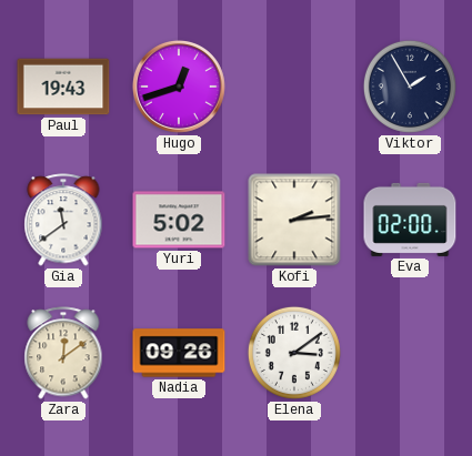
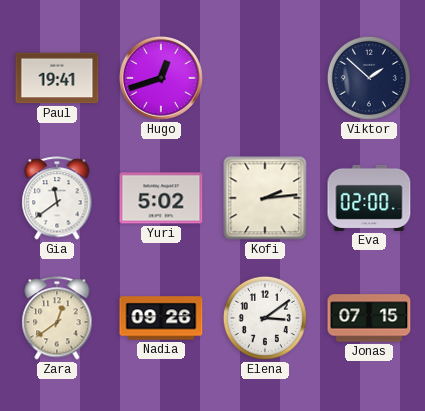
Paul: 19:43 -> 19:41
Viktor: 1:55 -> 1:52
Zara: 12:09 -> 12:39
Jonas: none -> 07:15
